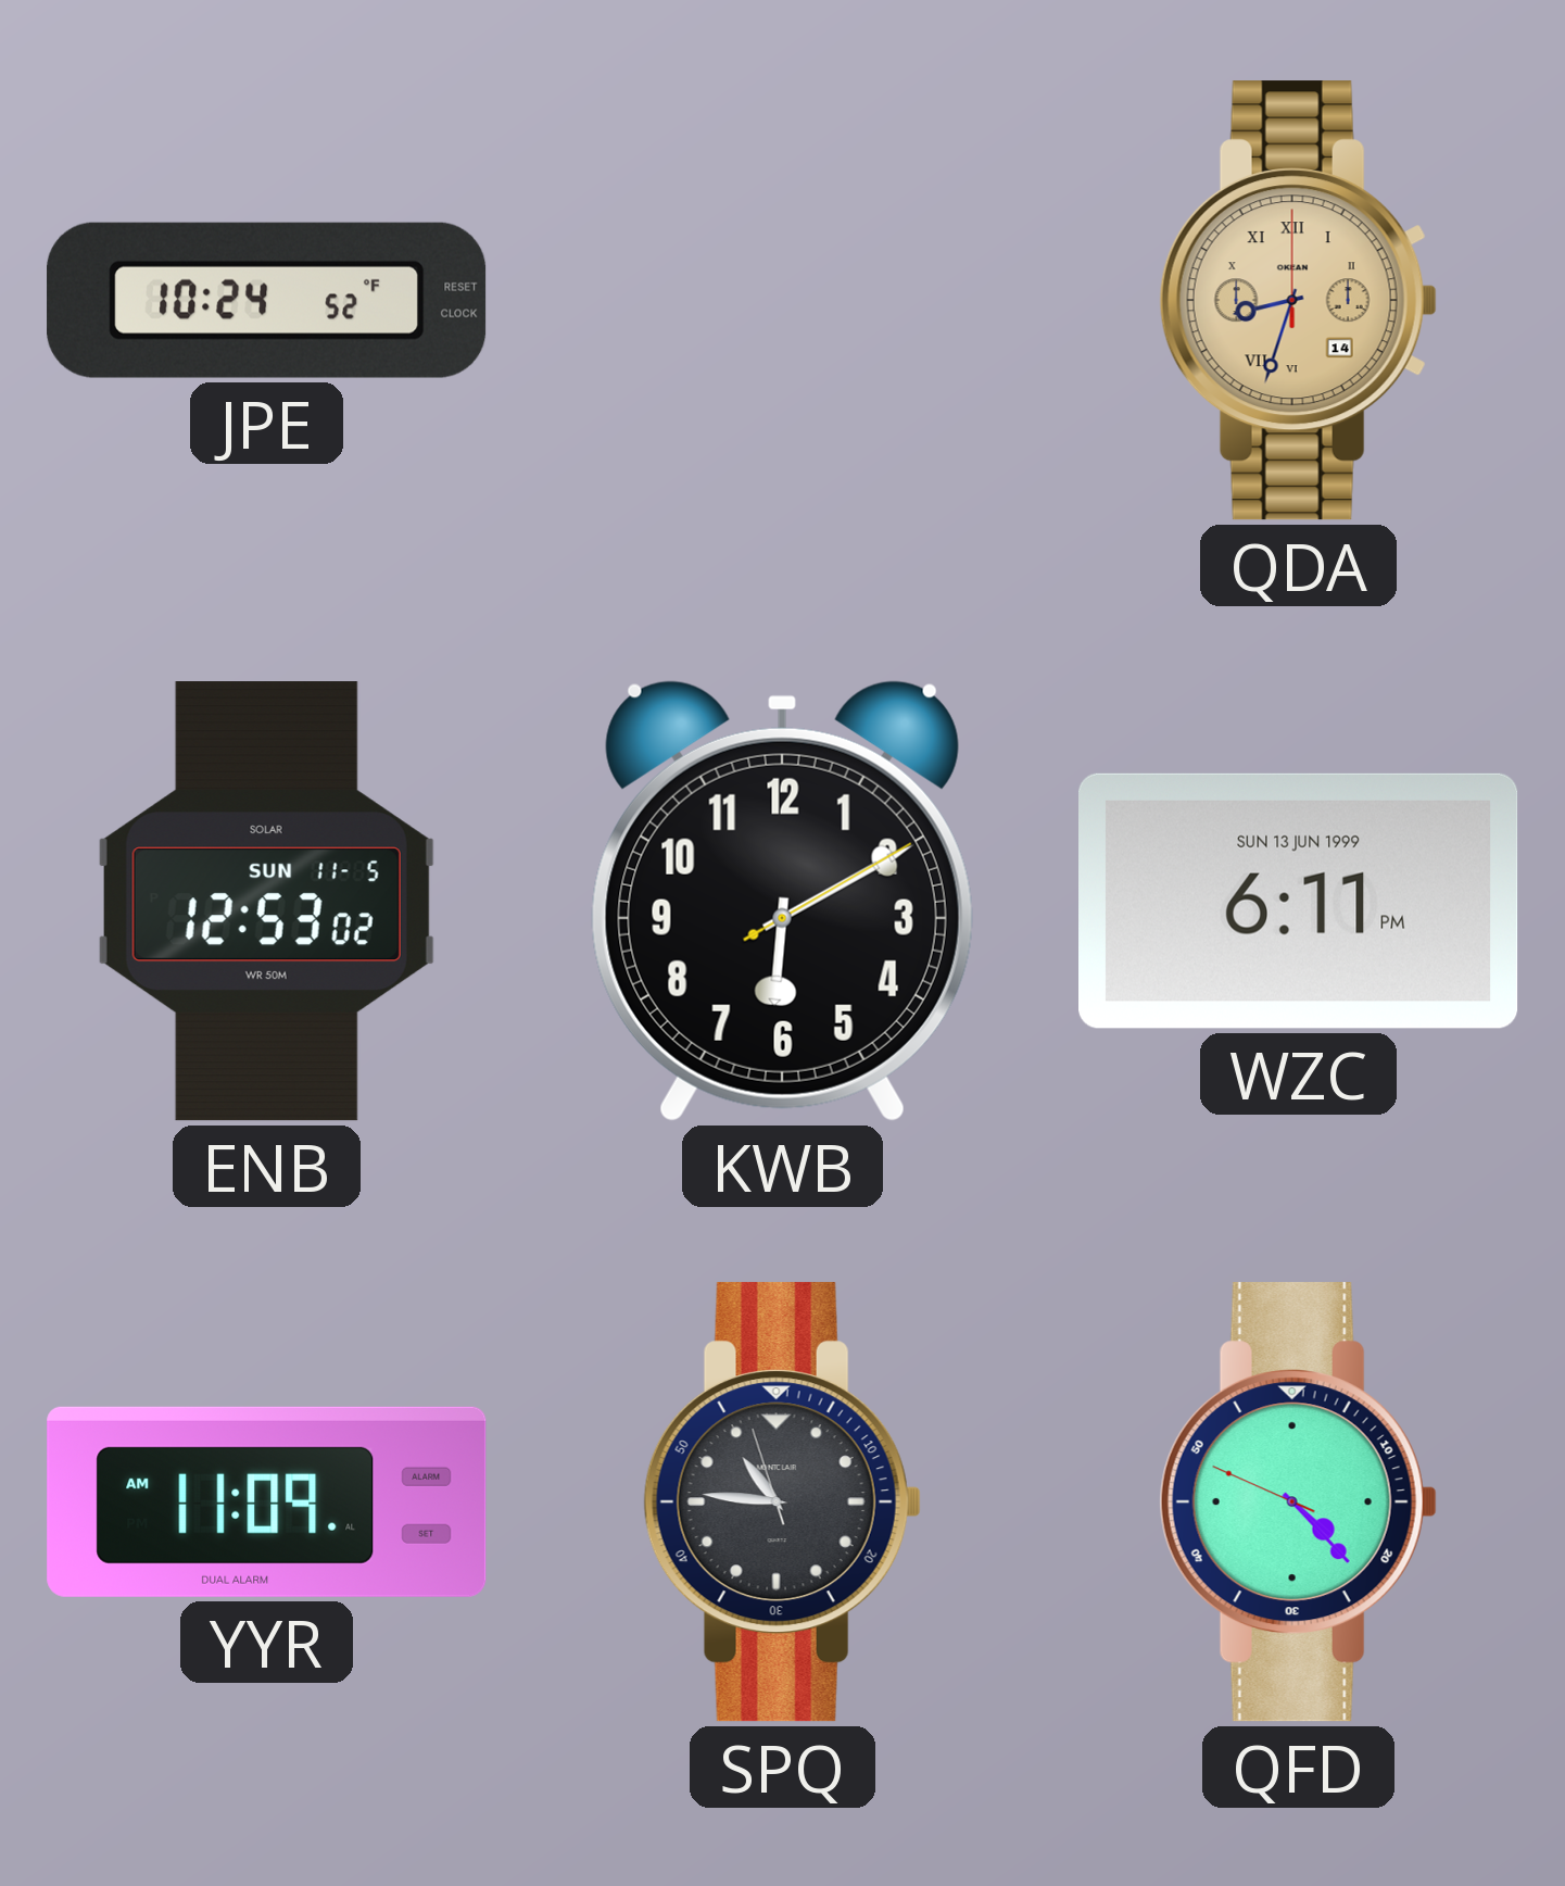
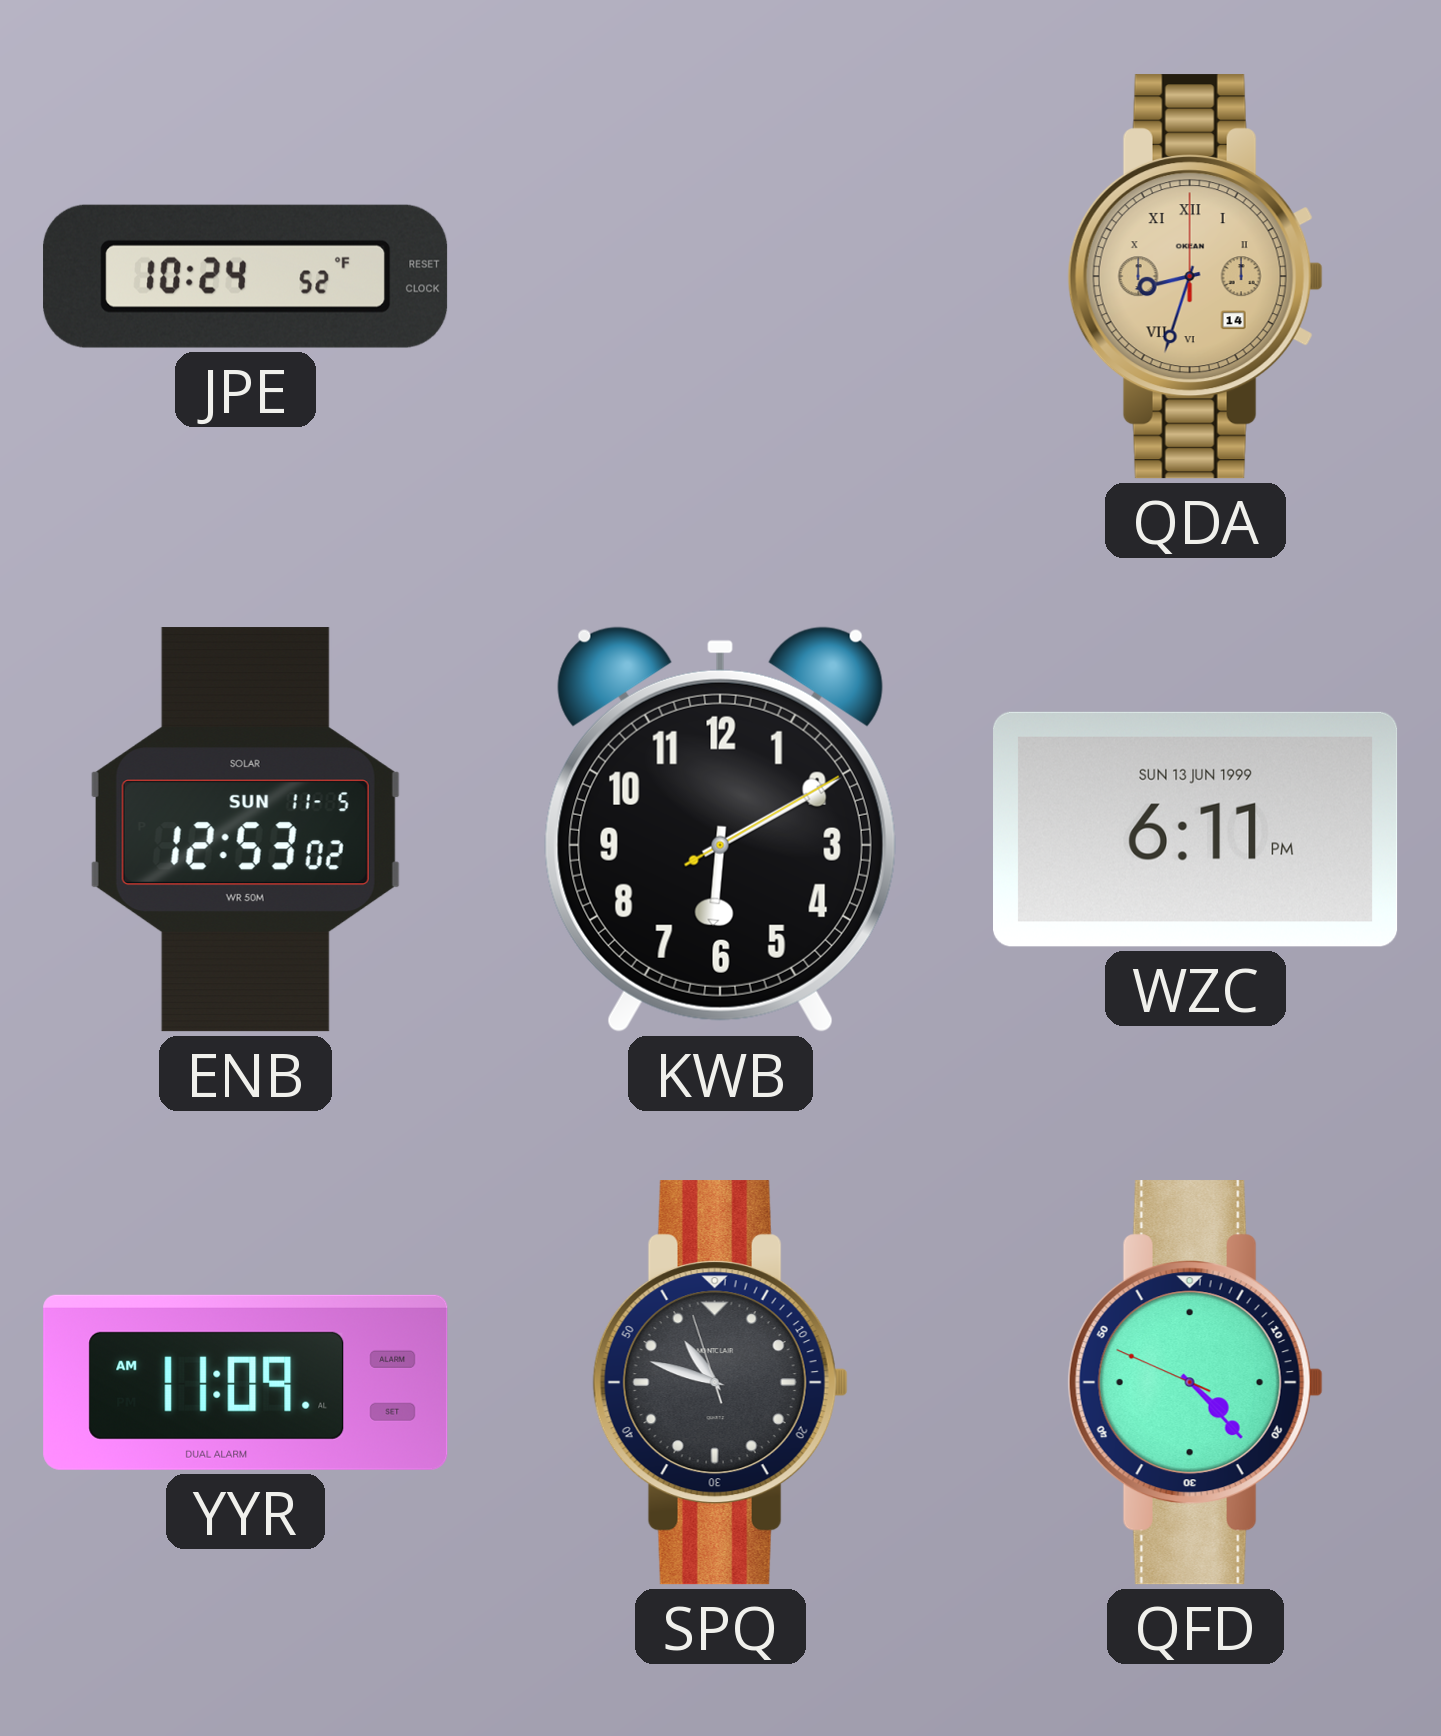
SPQ: 10:45 -> 10:47
